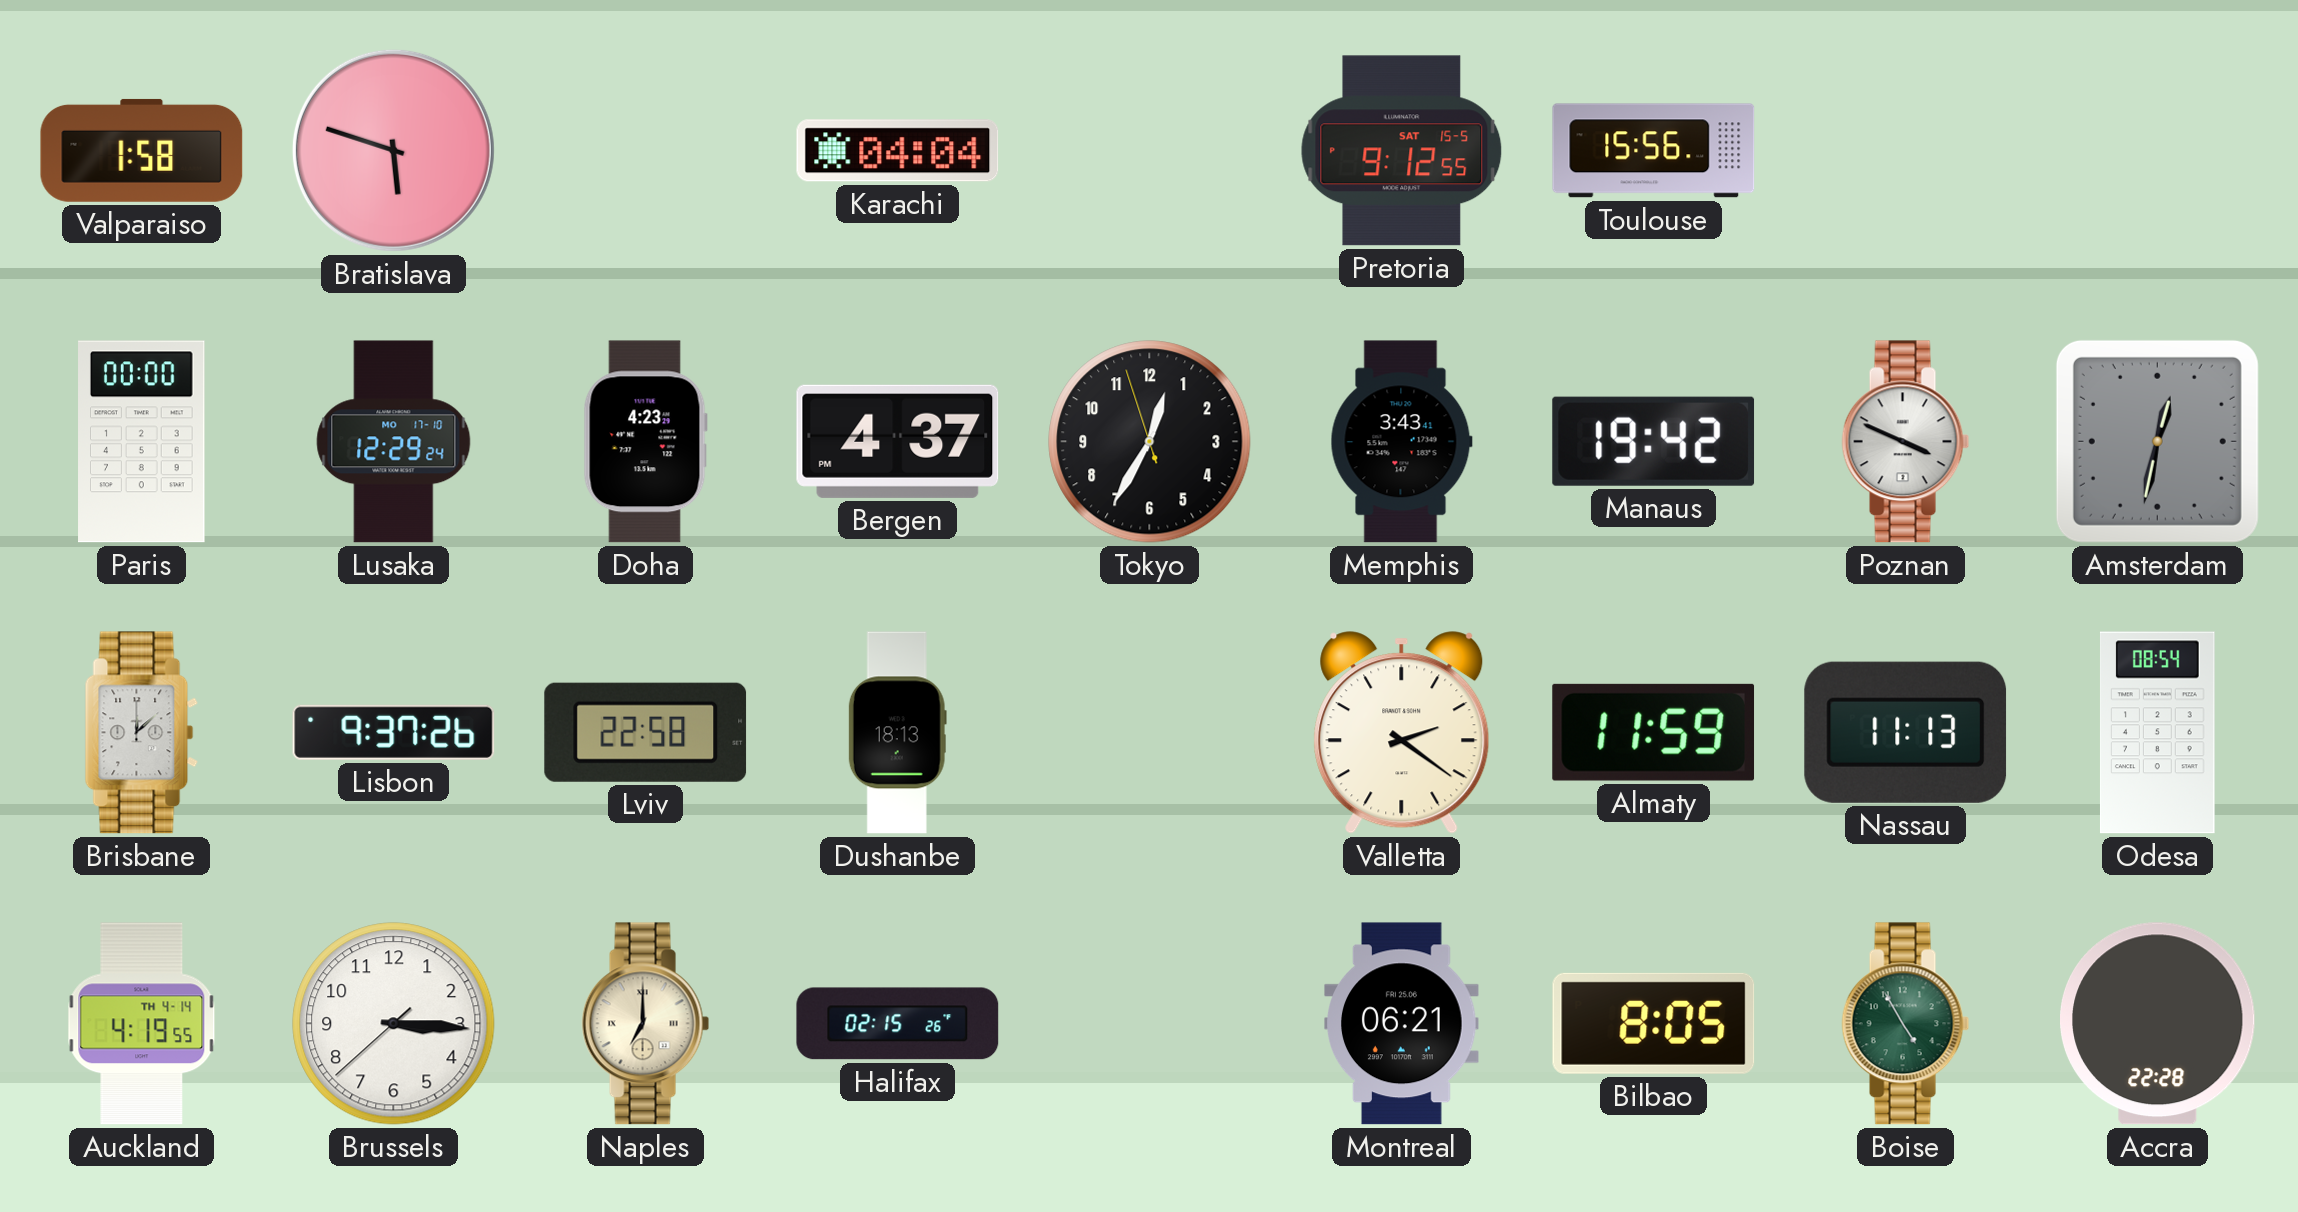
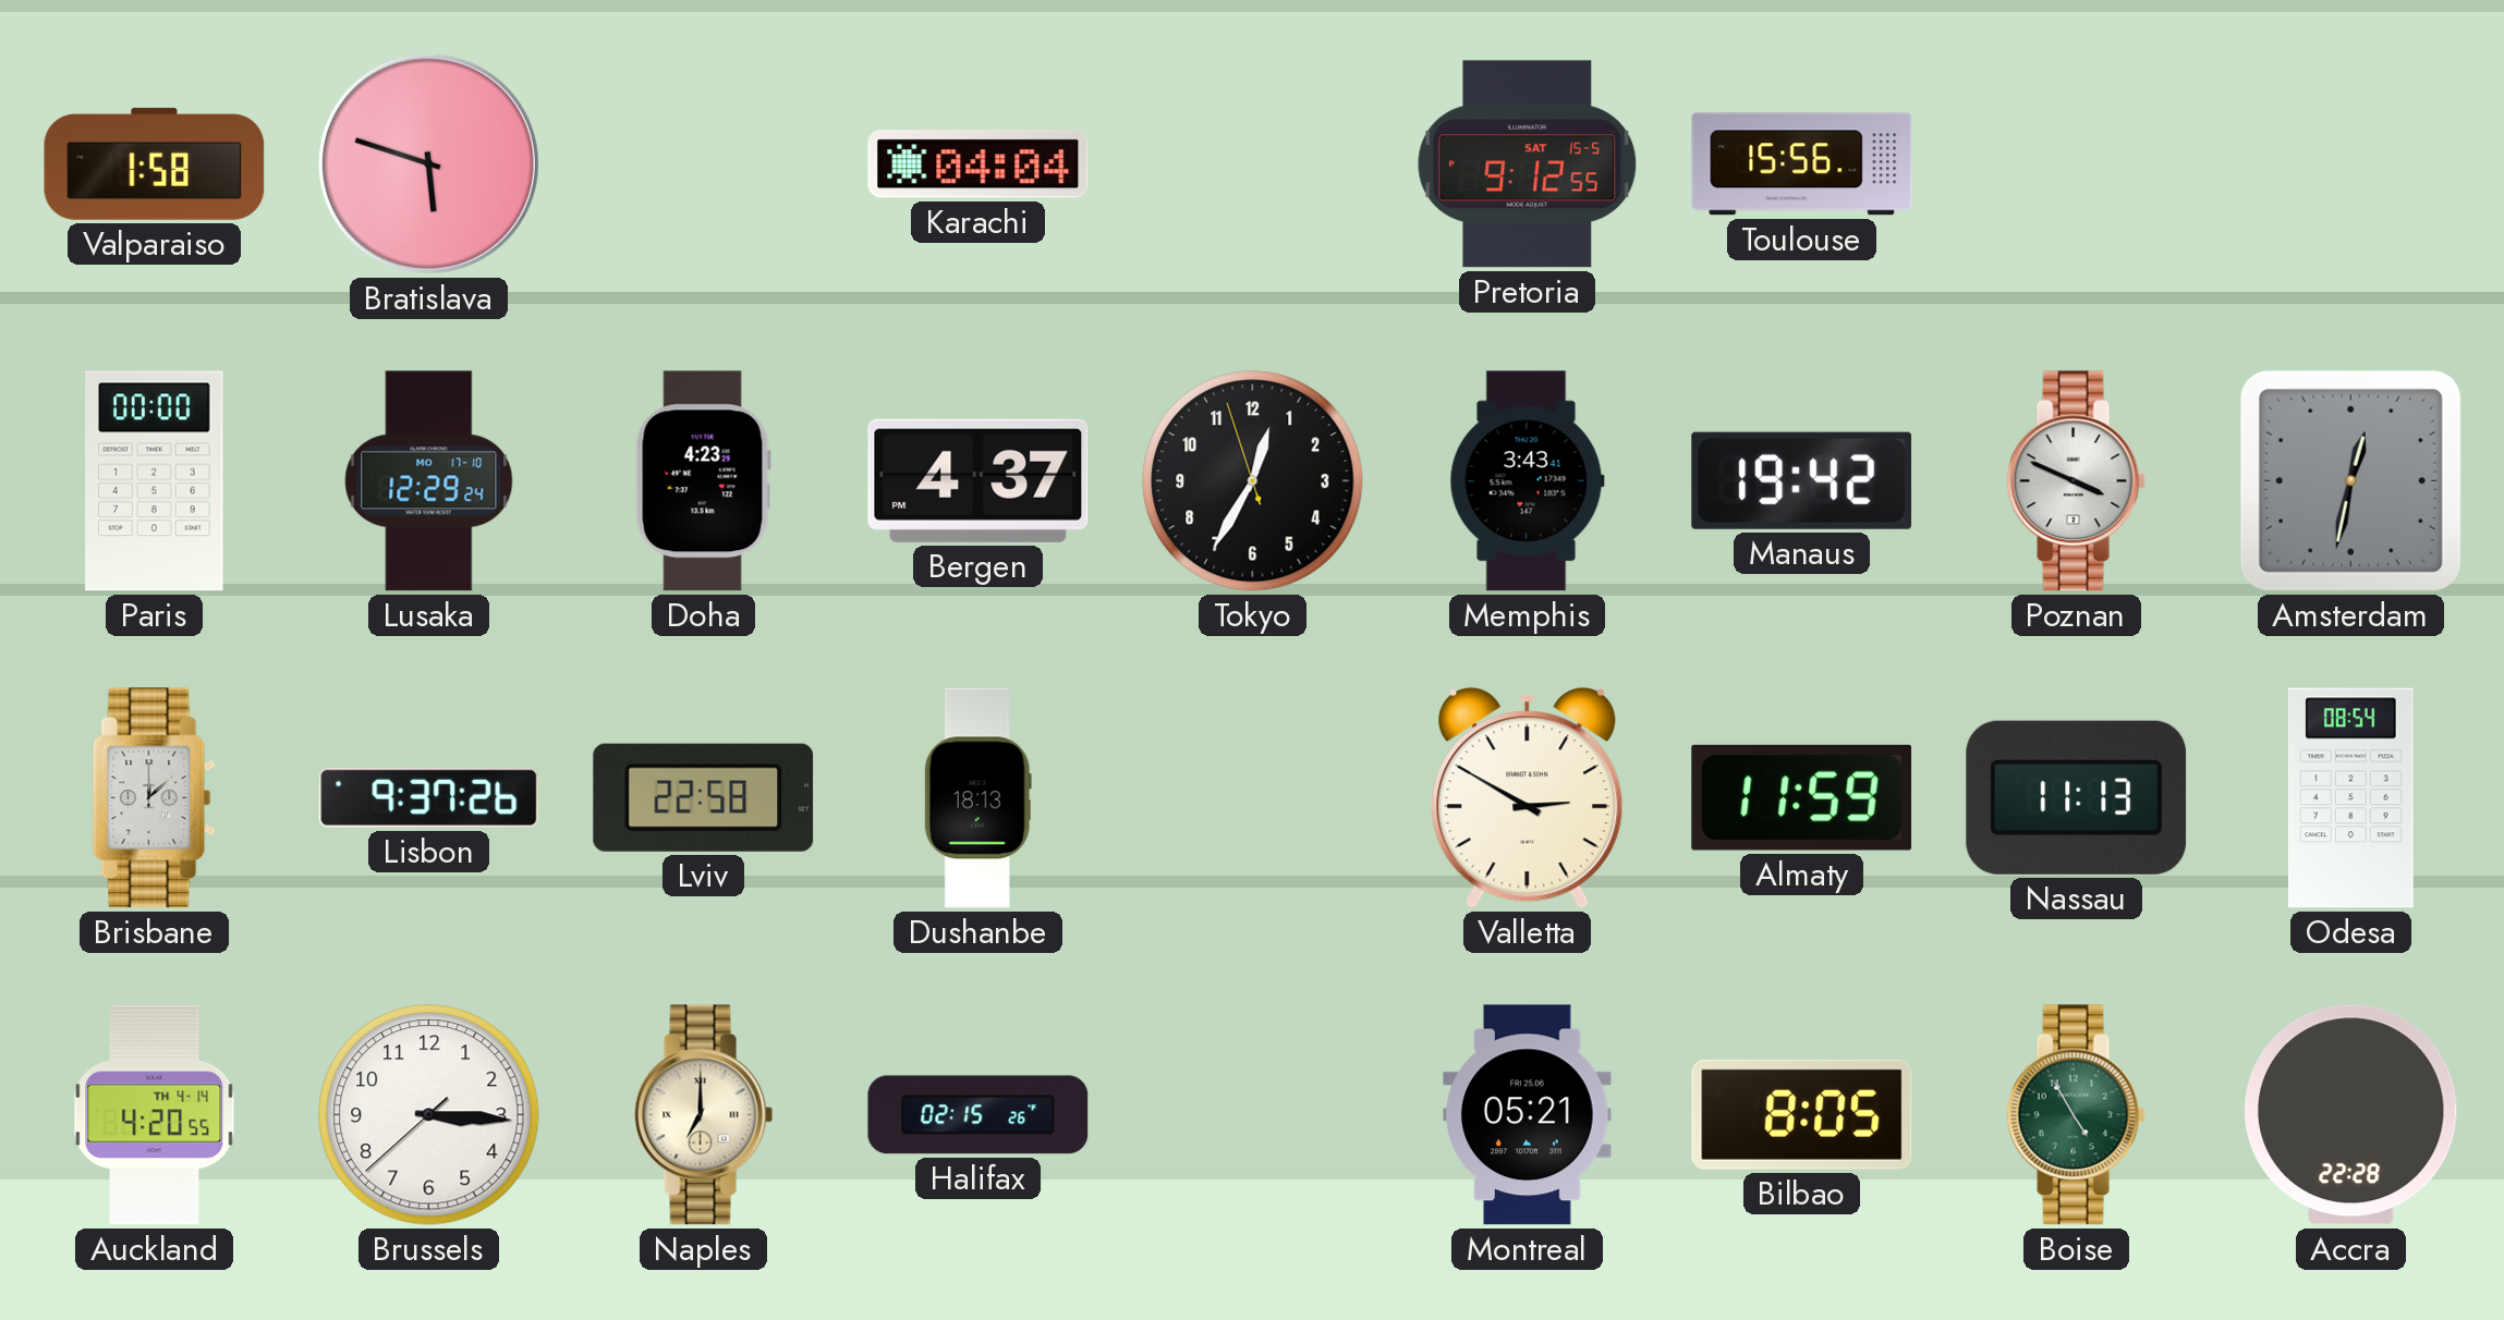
Valletta: 2:21 -> 2:50
Auckland: 4:19 -> 4:20
Montreal: 06:21 -> 05:21
